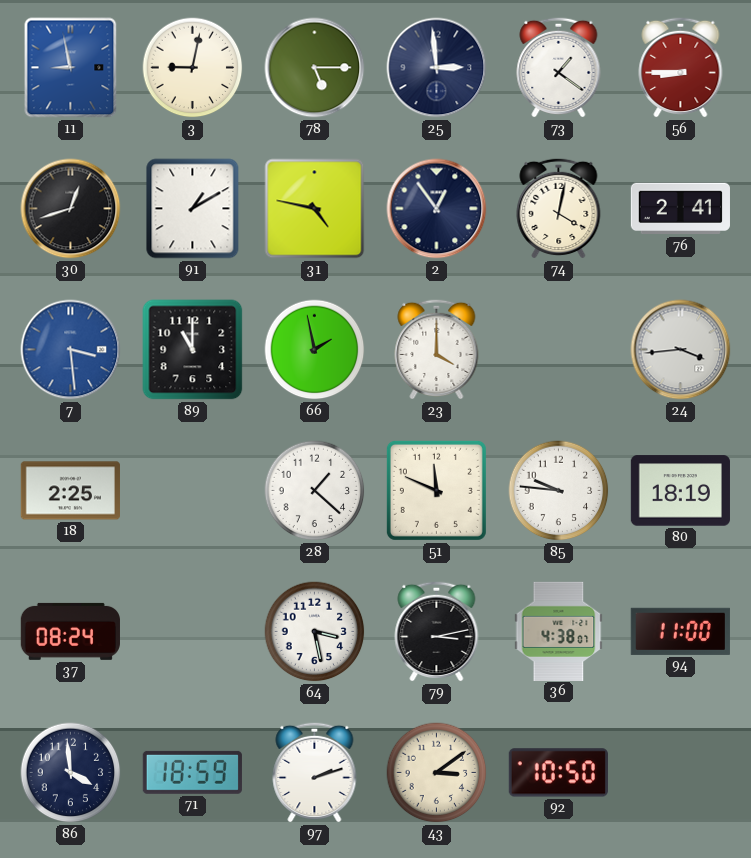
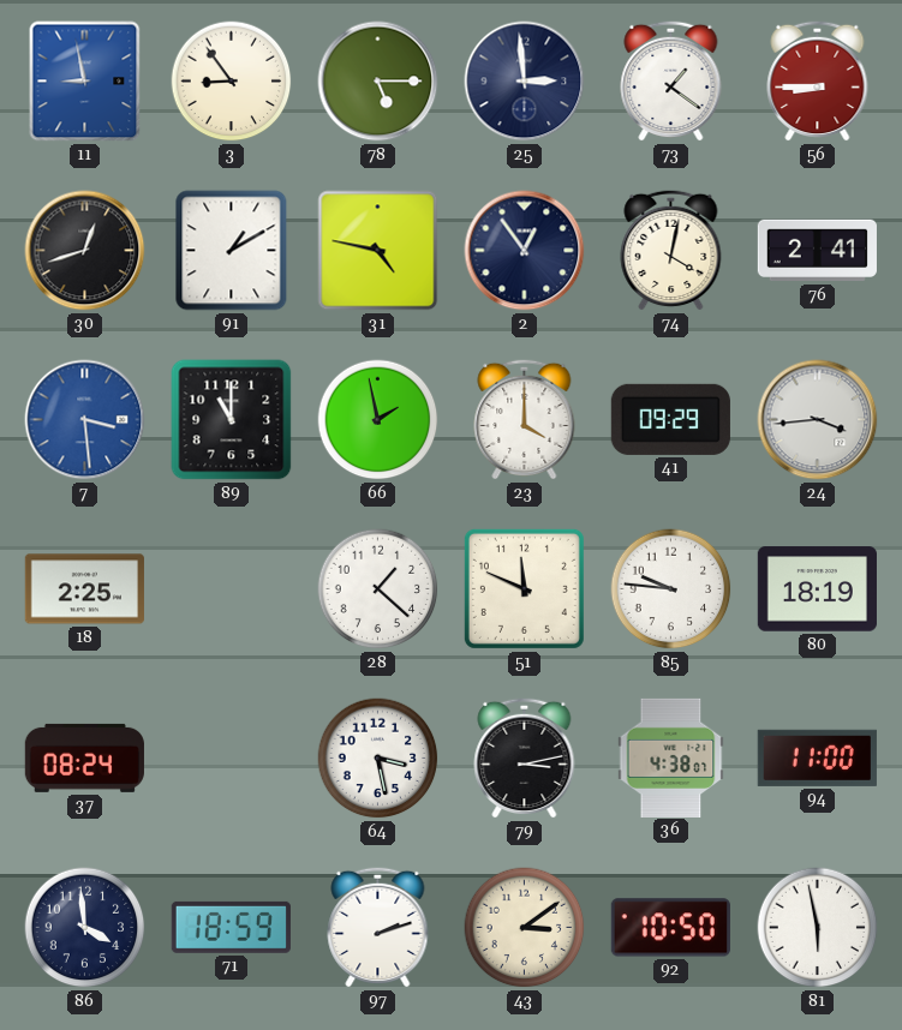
3: 9:02 -> 8:54
41: none -> 09:29
81: none -> 5:58
